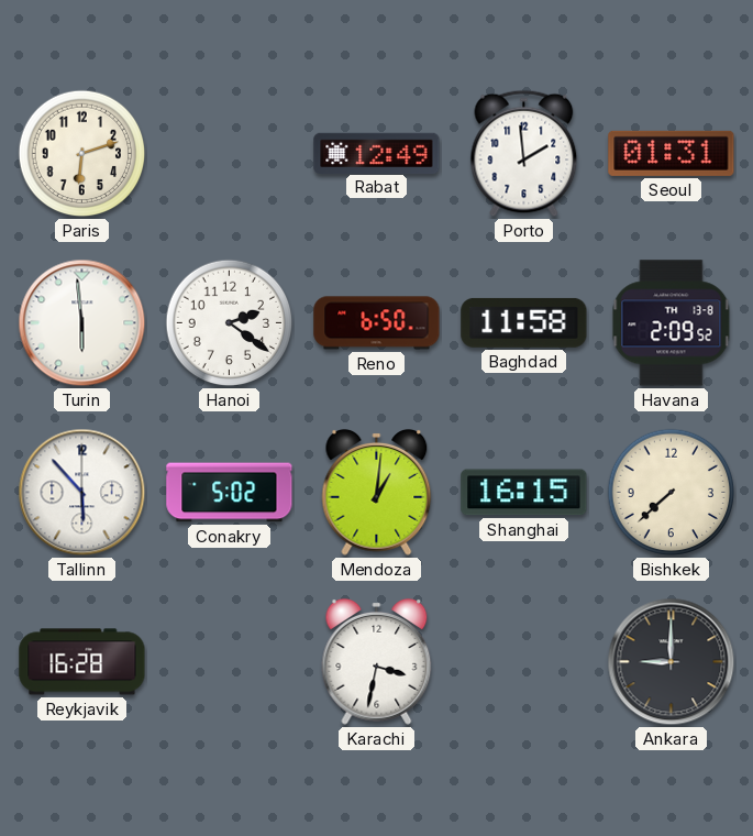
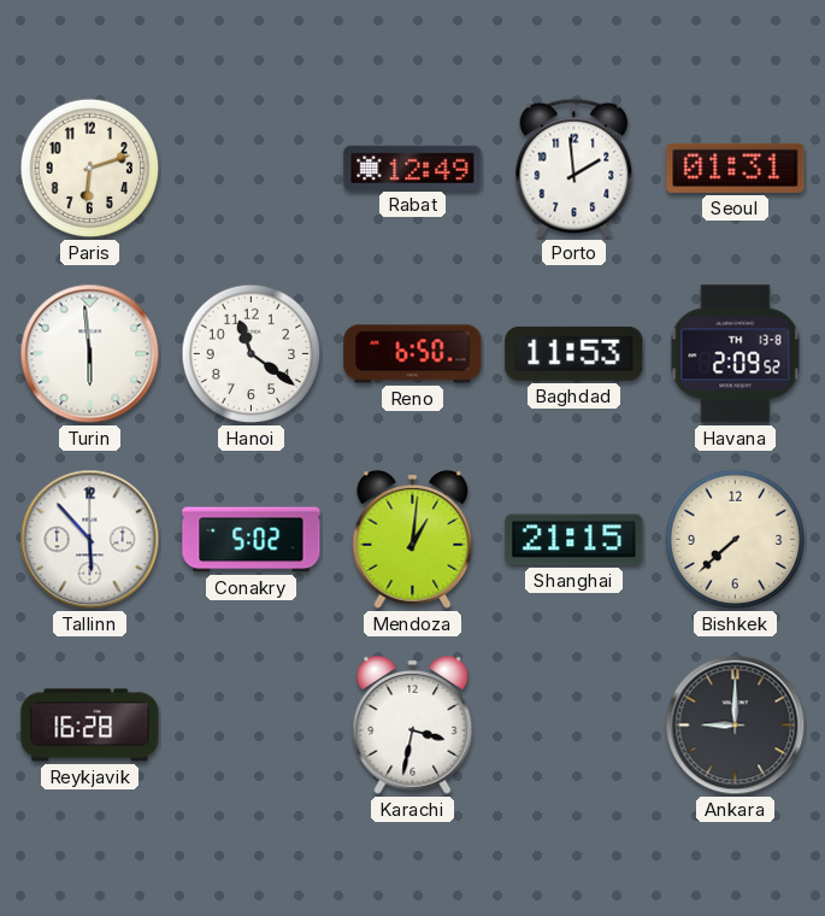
Hanoi: 2:21 -> 11:21
Baghdad: 11:58 -> 11:53
Shanghai: 16:15 -> 21:15
